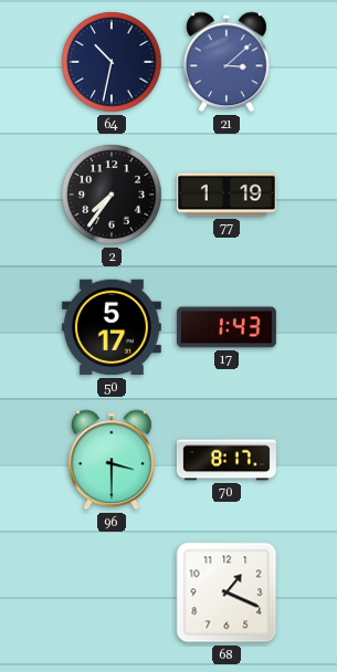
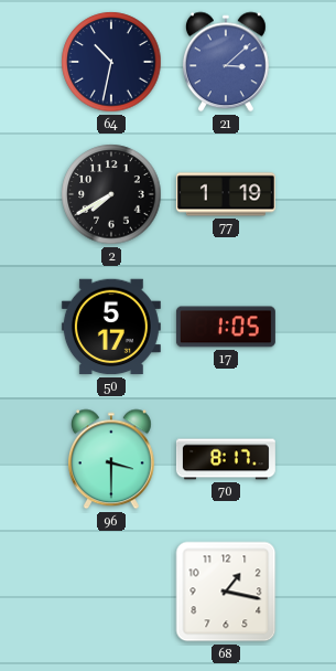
2: 7:36 -> 7:40
17: 1:43 -> 1:05
68: 1:19 -> 1:17
